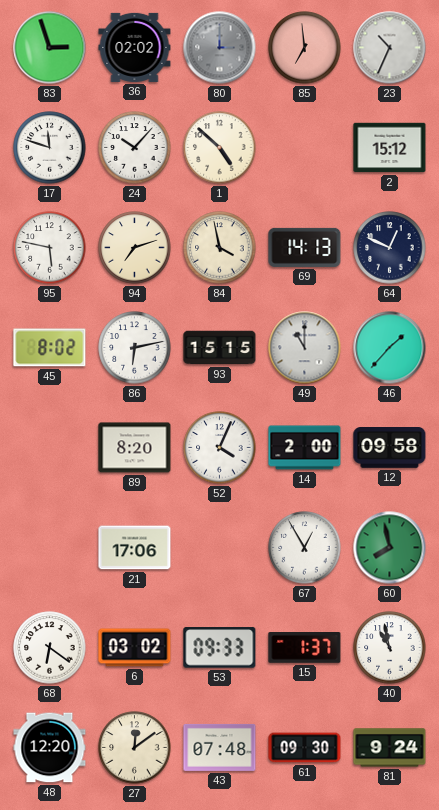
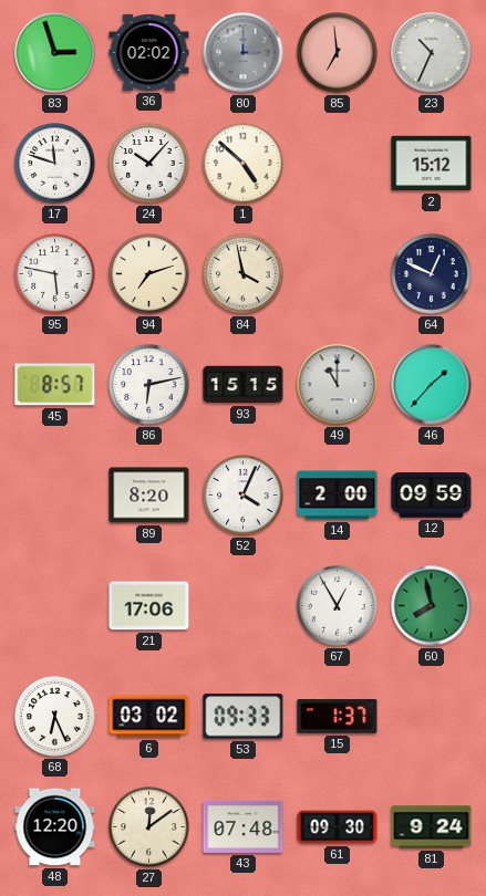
69: 14:13 -> none
45: 8:02 -> 8:57
12: 09:58 -> 09:59
68: 6:21 -> 6:26
40: 10:58 -> none
